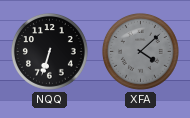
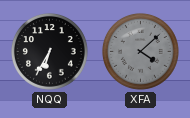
NQQ: 6:33 -> 6:35
